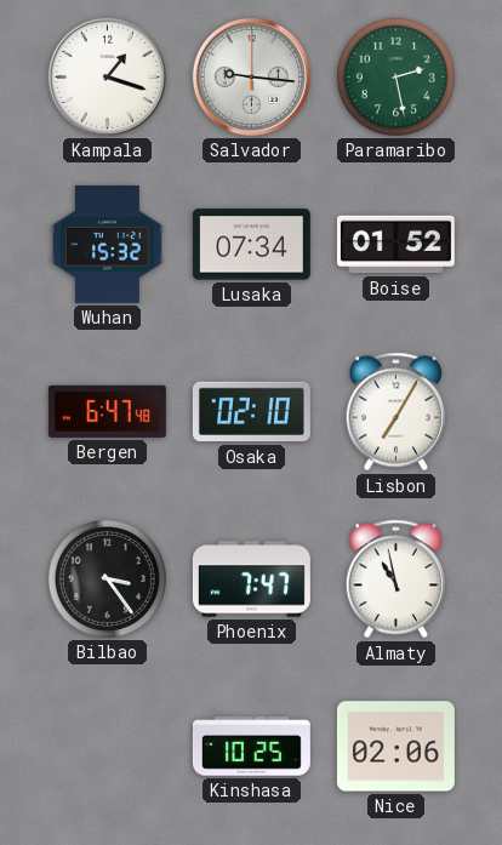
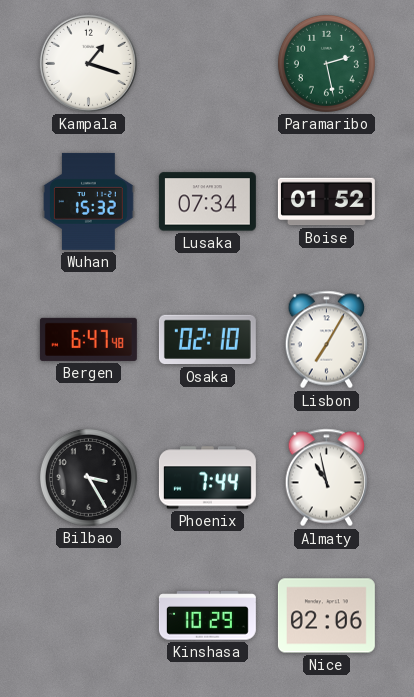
Salvador: 9:16 -> none
Bilbao: 3:24 -> 3:25
Phoenix: 7:47 -> 7:44
Kinshasa: 10:25 -> 10:29
